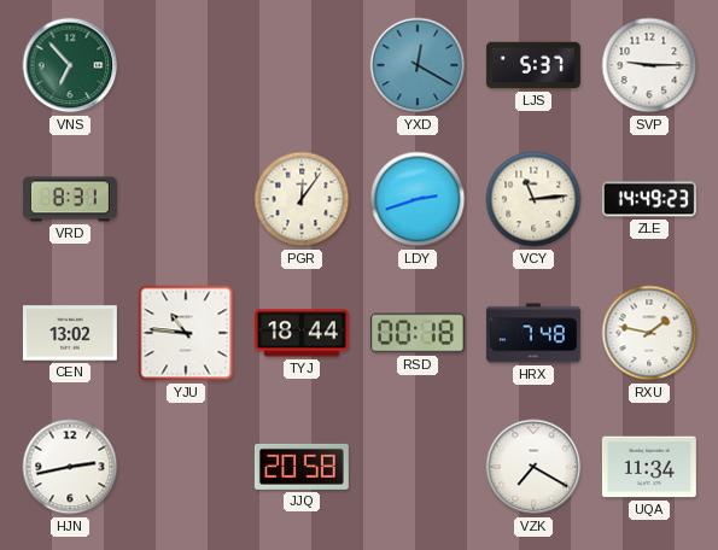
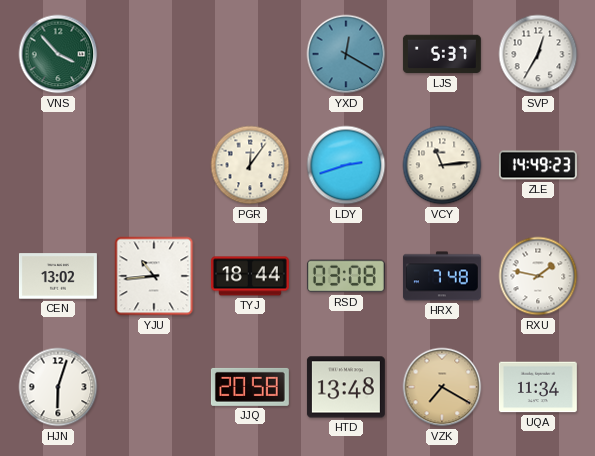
VNS: 6:53 -> 3:53
SVP: 9:15 -> 12:35
VRD: 8:31 -> none
YJU: 10:46 -> 10:44
RSD: 00:18 -> 03:08
HJN: 2:43 -> 6:03
HTD: none -> 13:48
VZK dial: white -> champagne
